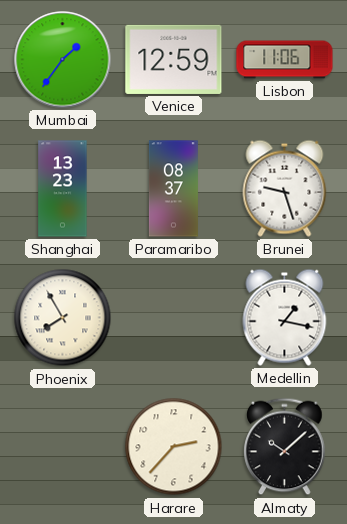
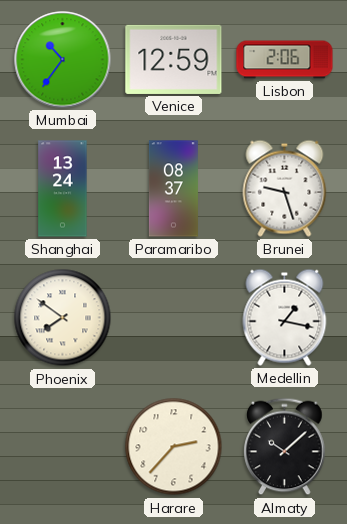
Mumbai: 1:36 -> 10:36
Lisbon: 11:06 -> 2:06
Shanghai: 13:23 -> 13:24
Phoenix: 7:55 -> 7:51
